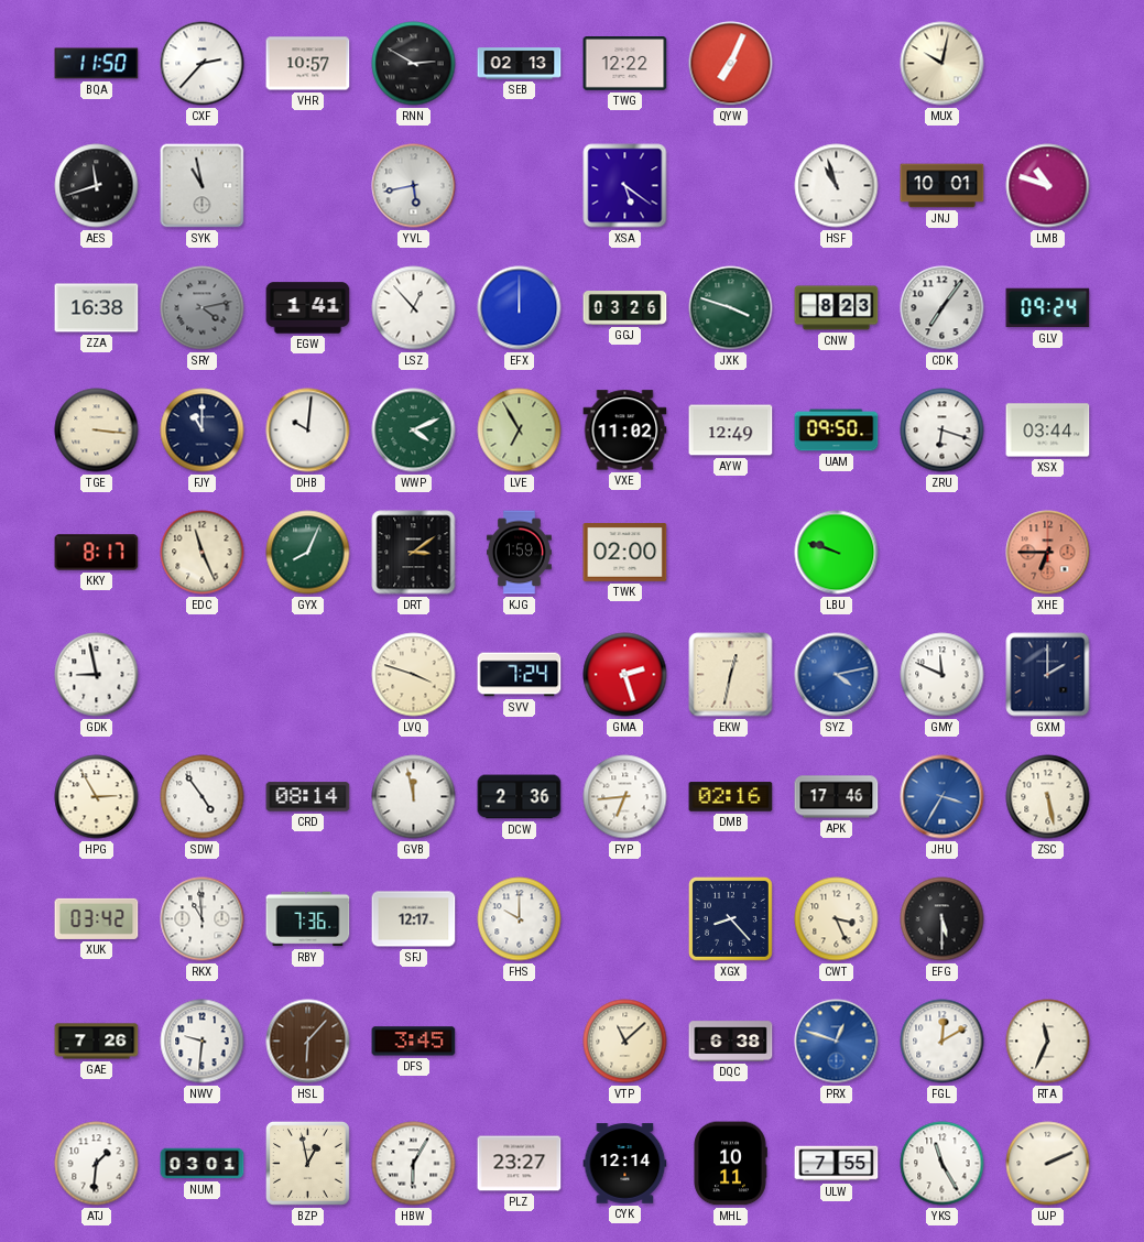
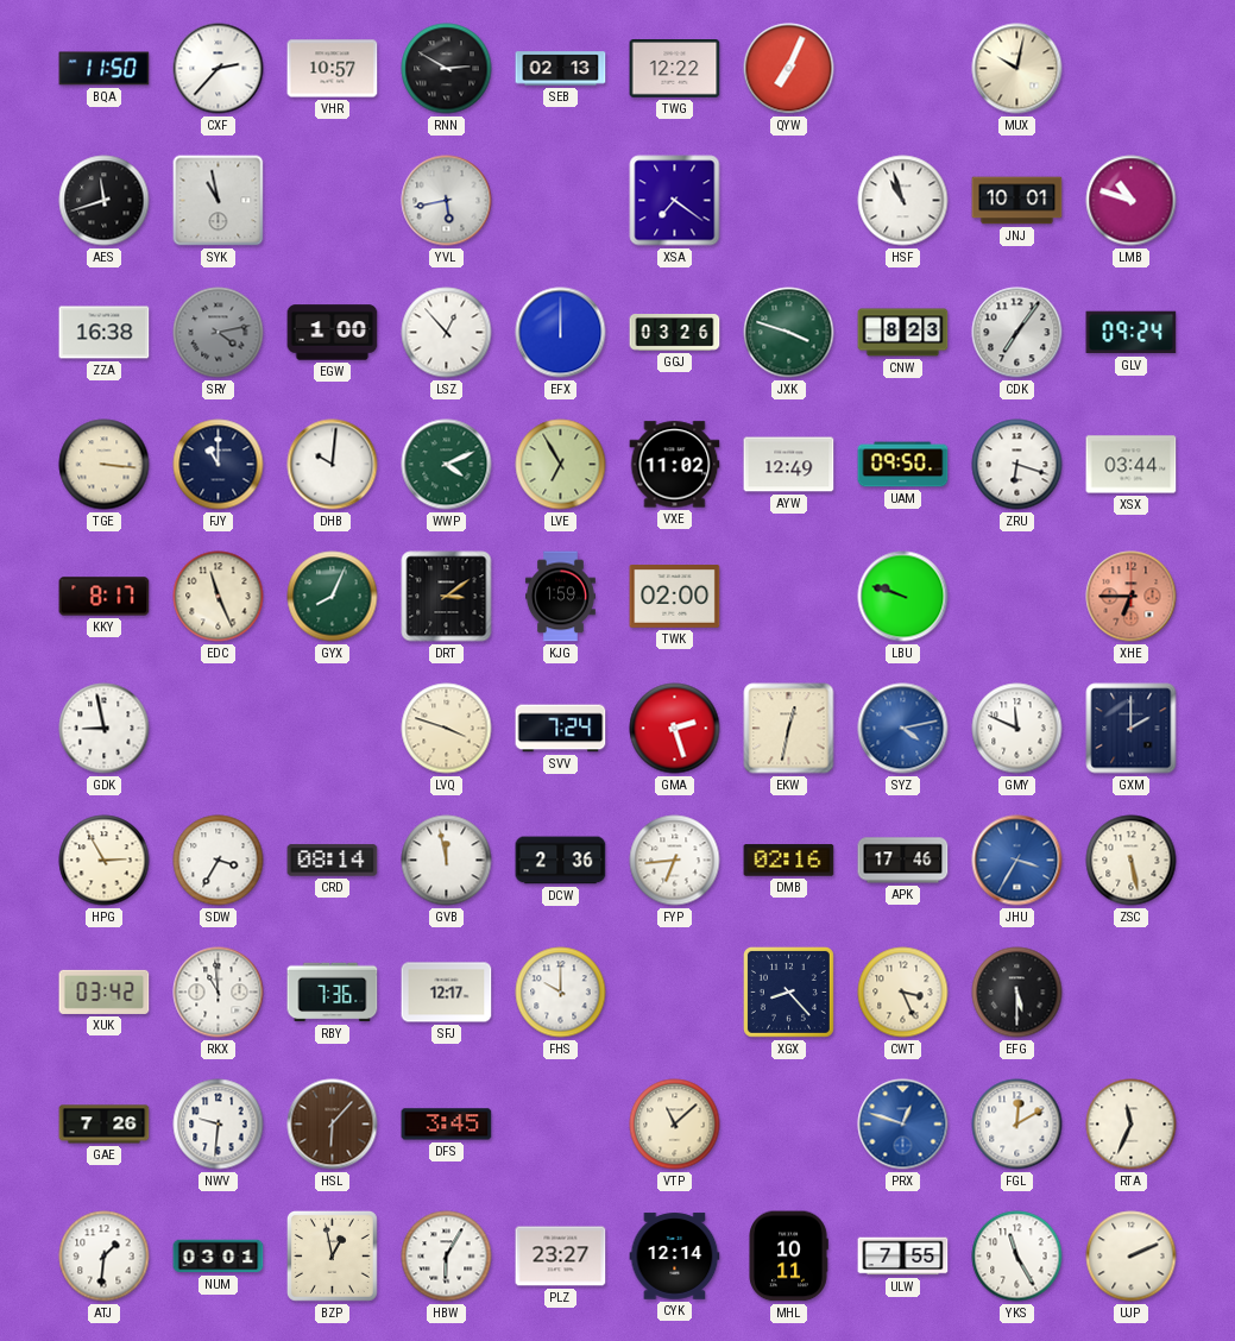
XSA: 5:21 -> 7:21
EGW: 1:41 -> 1:00
SDW: 4:54 -> 3:35
DQC: 6:38 -> none
